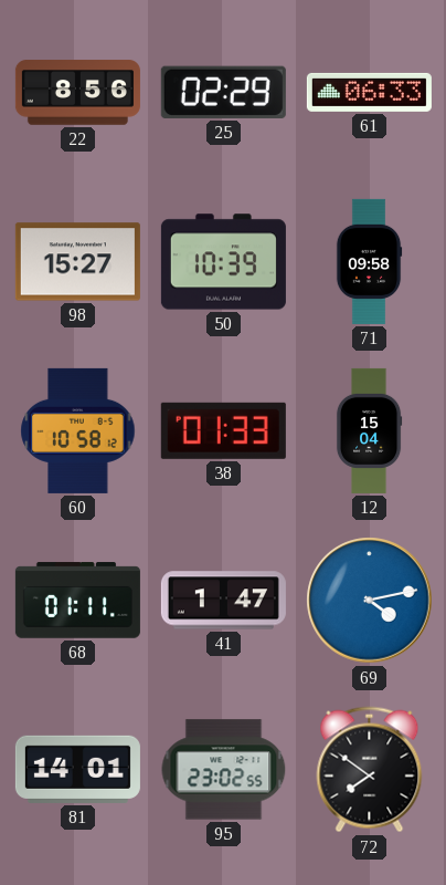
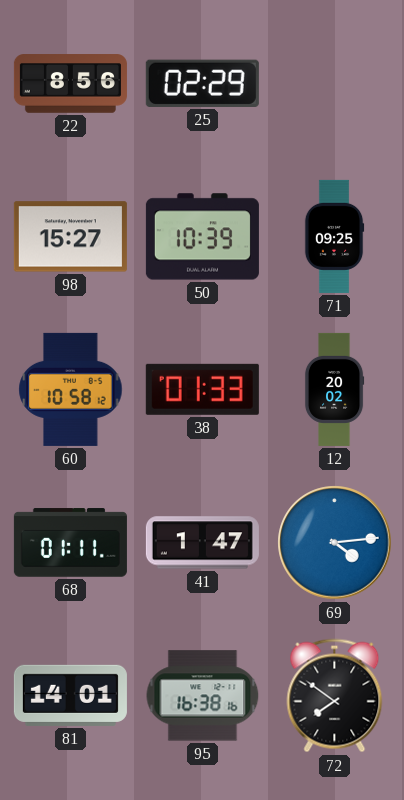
61: 06:33 -> none
71: 09:58 -> 09:25
12: 15:04 -> 20:02
69: 4:13 -> 4:14
95: 23:02 -> 16:38
